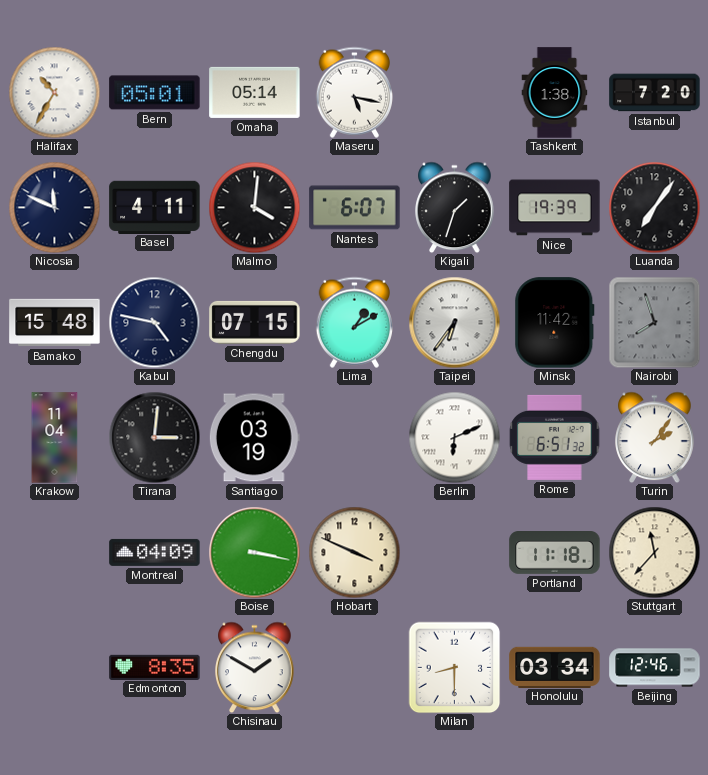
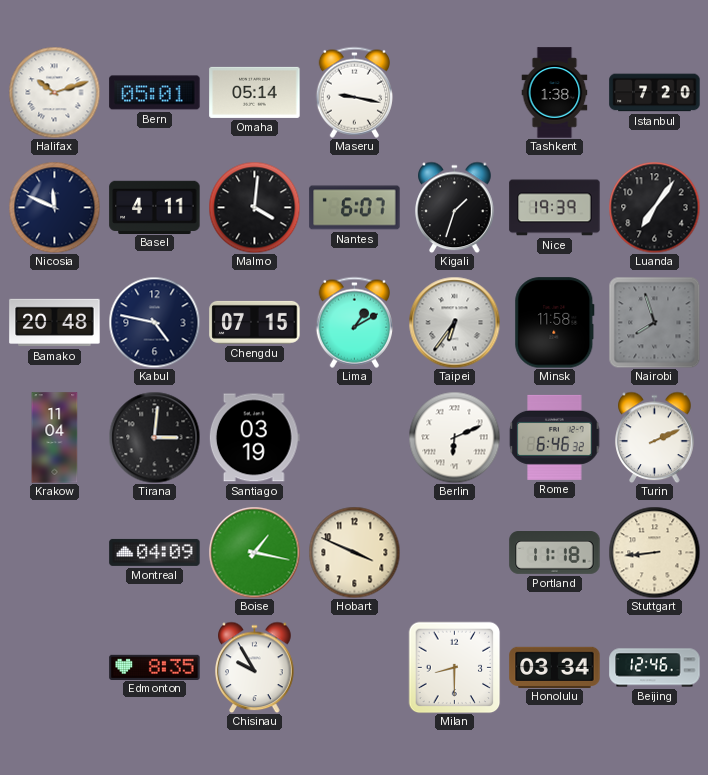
Halifax: 10:35 -> 10:12
Maseru: 5:17 -> 9:17
Bamako: 15:48 -> 20:48
Minsk: 11:42 -> 11:58
Rome: 6:51 -> 6:46
Turin: 2:06 -> 2:11
Boise: 3:17 -> 1:17
Stuttgart: 11:37 -> 8:44
Chisinau: 1:50 -> 9:55
